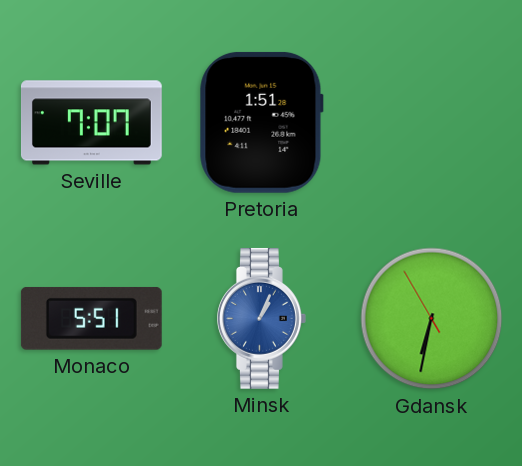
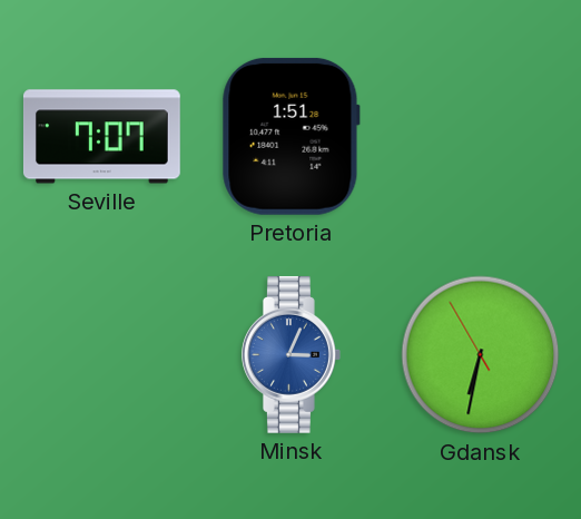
Monaco: 5:51 -> none
Minsk: 1:04 -> 3:04
